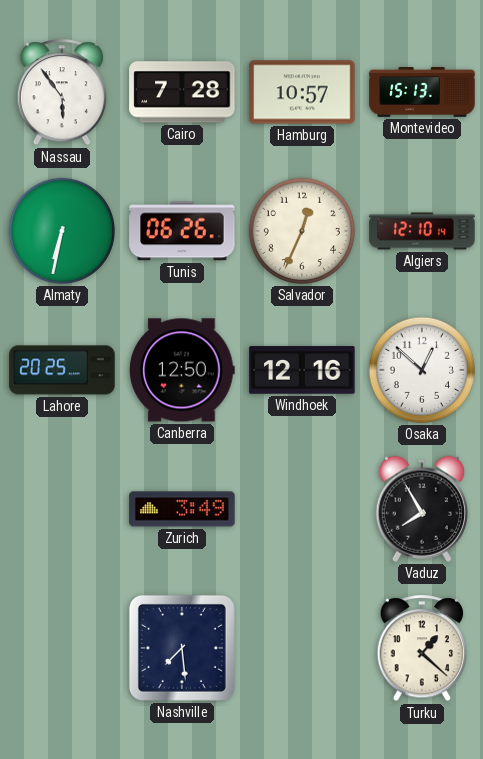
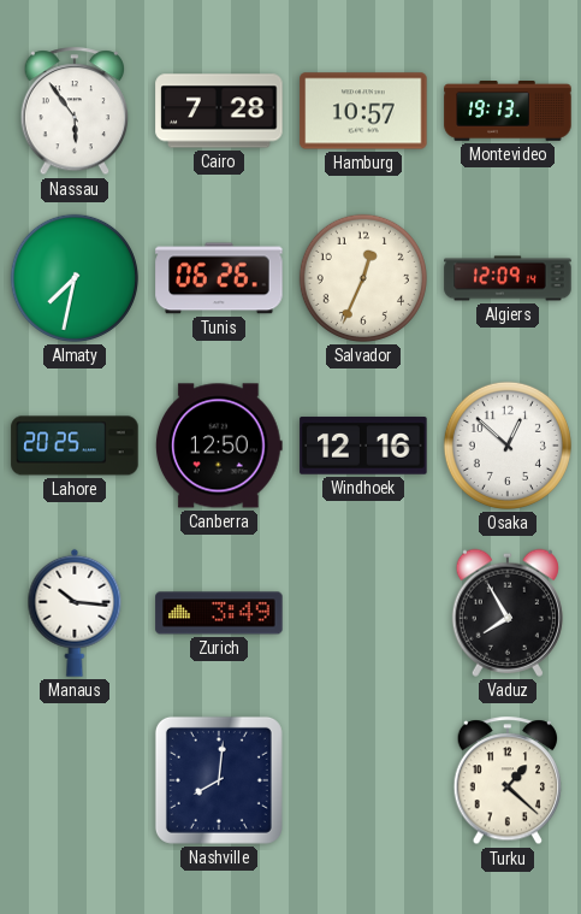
Montevideo: 15:13 -> 19:13
Almaty: 6:32 -> 7:32
Algiers: 12:10 -> 12:09
Manaus: none -> 10:16
Nashville: 7:29 -> 8:01
